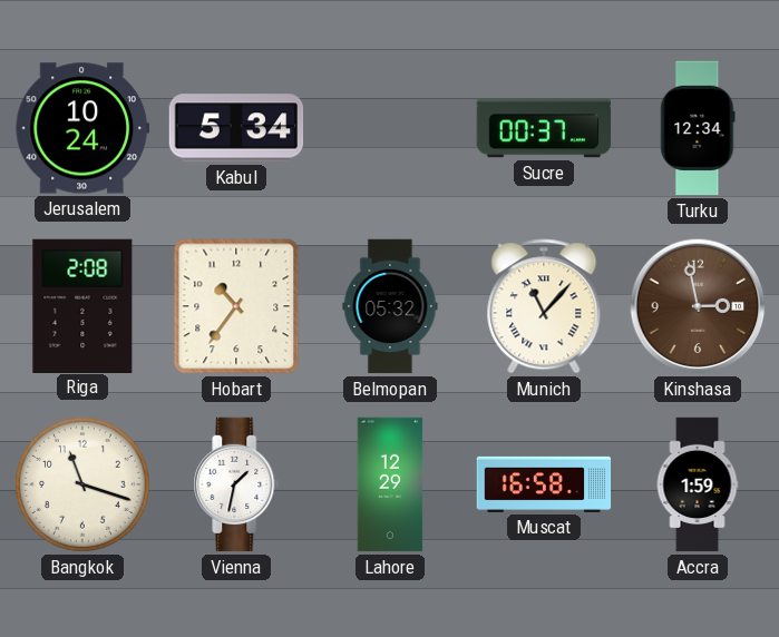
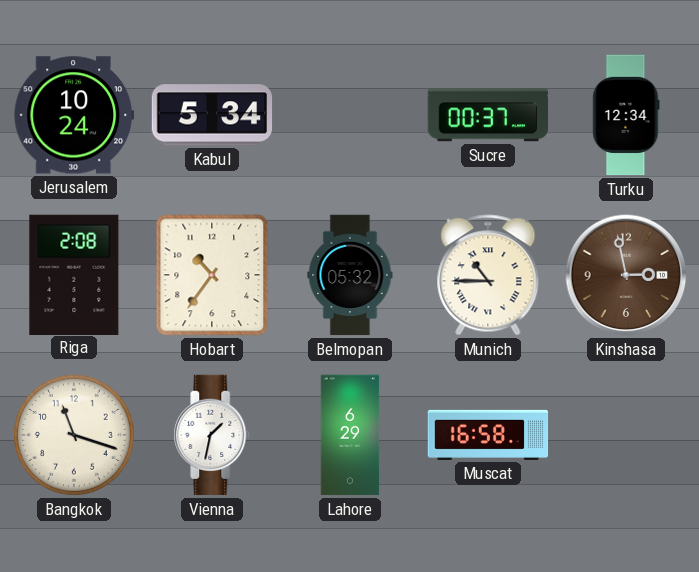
Munich: 11:07 -> 10:45
Lahore: 12:29 -> 6:29
Accra: 1:59 -> none
